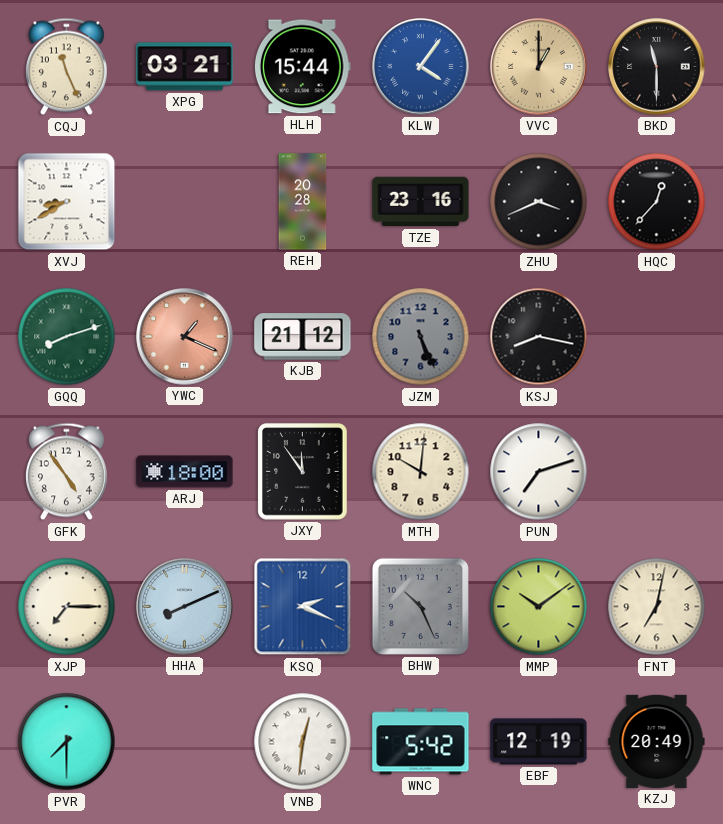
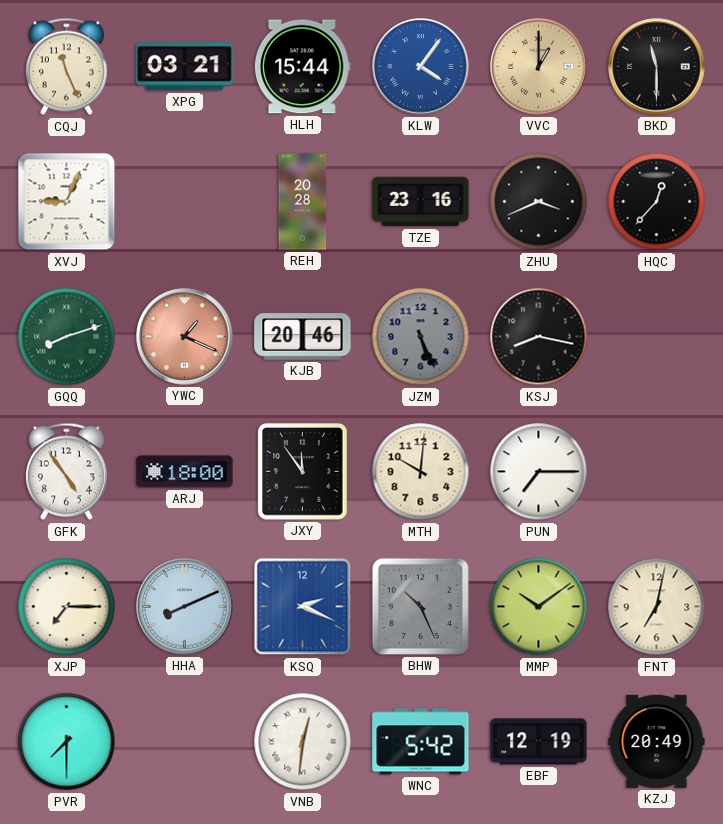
XVJ: 8:40 -> 9:04
KJB: 21:12 -> 20:46
PUN: 7:12 -> 7:15
